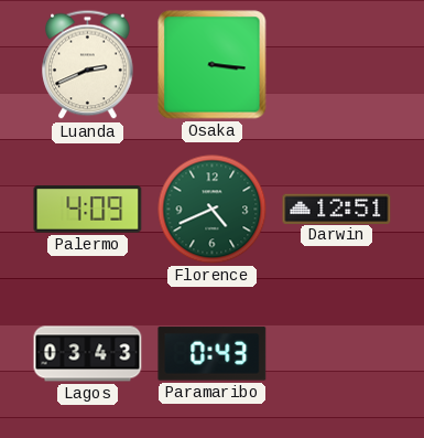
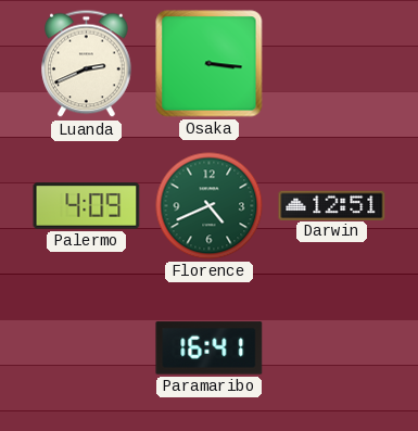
Lagos: 03:43 -> none
Paramaribo: 0:43 -> 16:41
